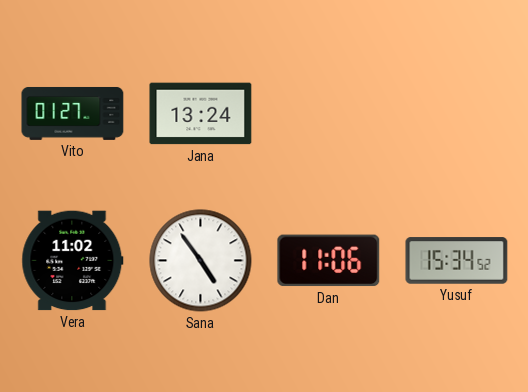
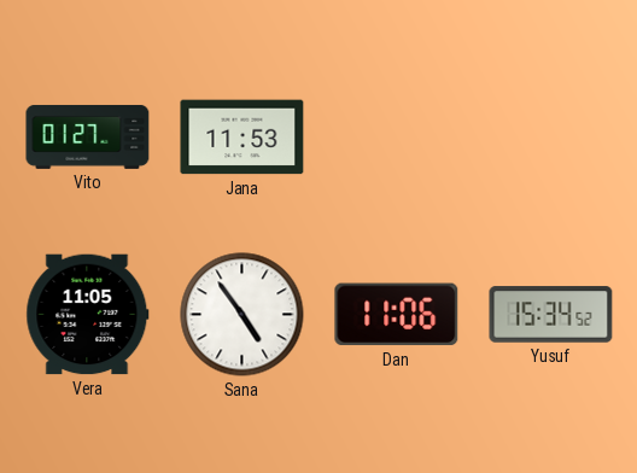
Jana: 13:24 -> 11:53
Vera: 11:02 -> 11:05
